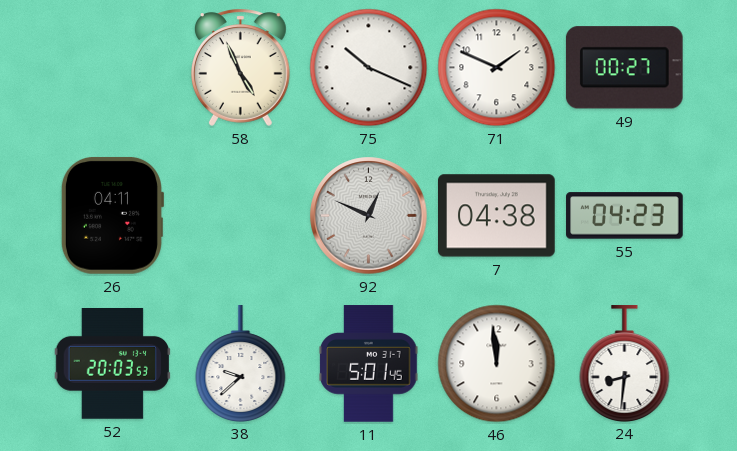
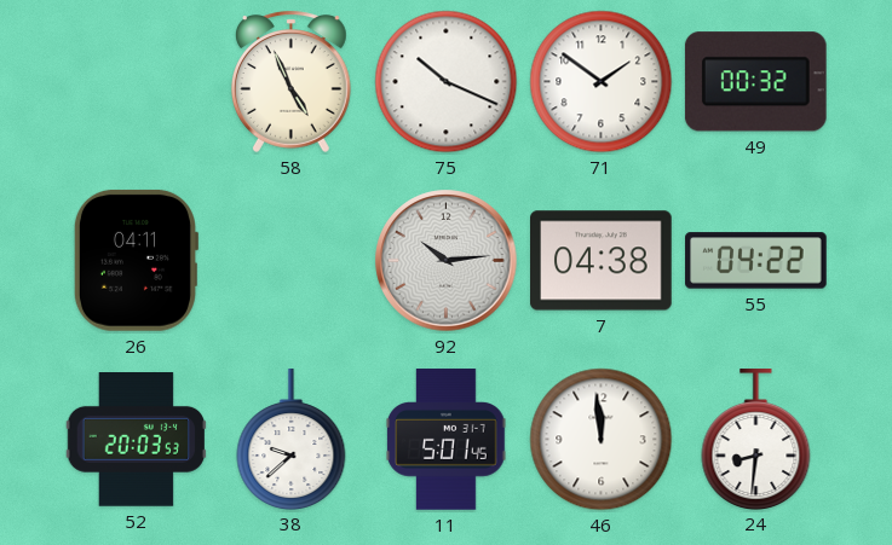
71: 1:49 -> 1:51
49: 00:27 -> 00:32
92: 12:49 -> 10:14
55: 04:23 -> 04:22
